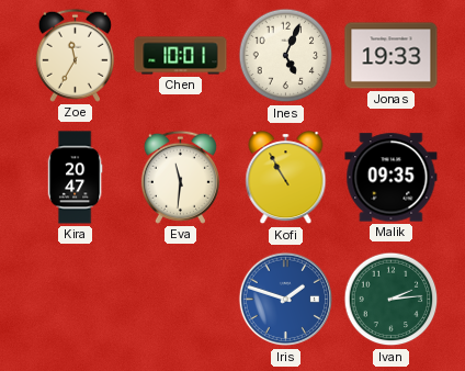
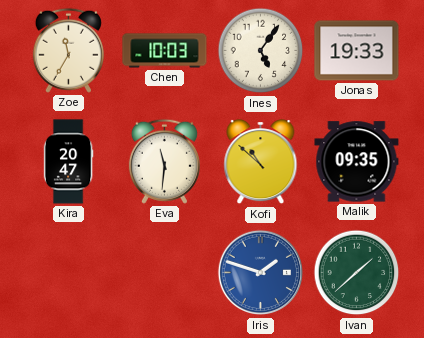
Chen: 10:01 -> 10:03
Ines: 5:04 -> 5:06
Kofi: 10:55 -> 10:52
Ivan: 2:14 -> 1:38
